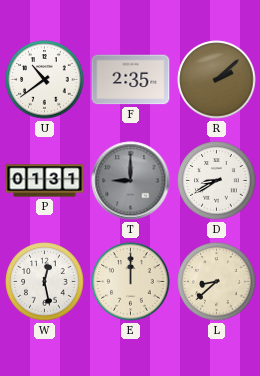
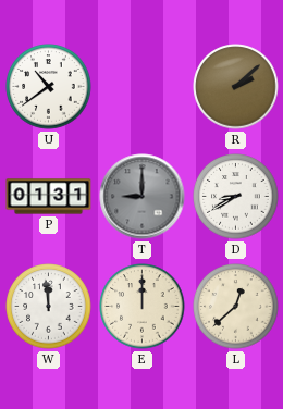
F: 2:35 -> none
W: 12:28 -> 11:59
L: 8:38 -> 12:38
